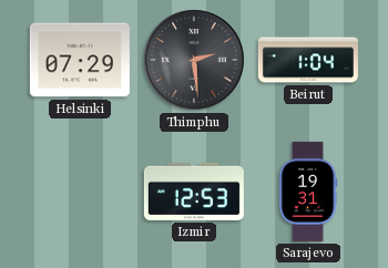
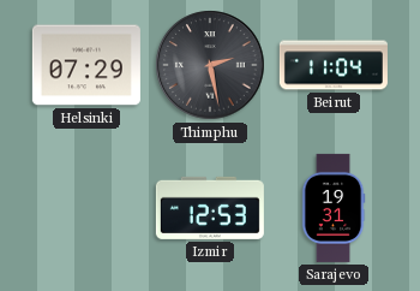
Thimphu: 2:29 -> 2:28
Beirut: 1:04 -> 11:04
